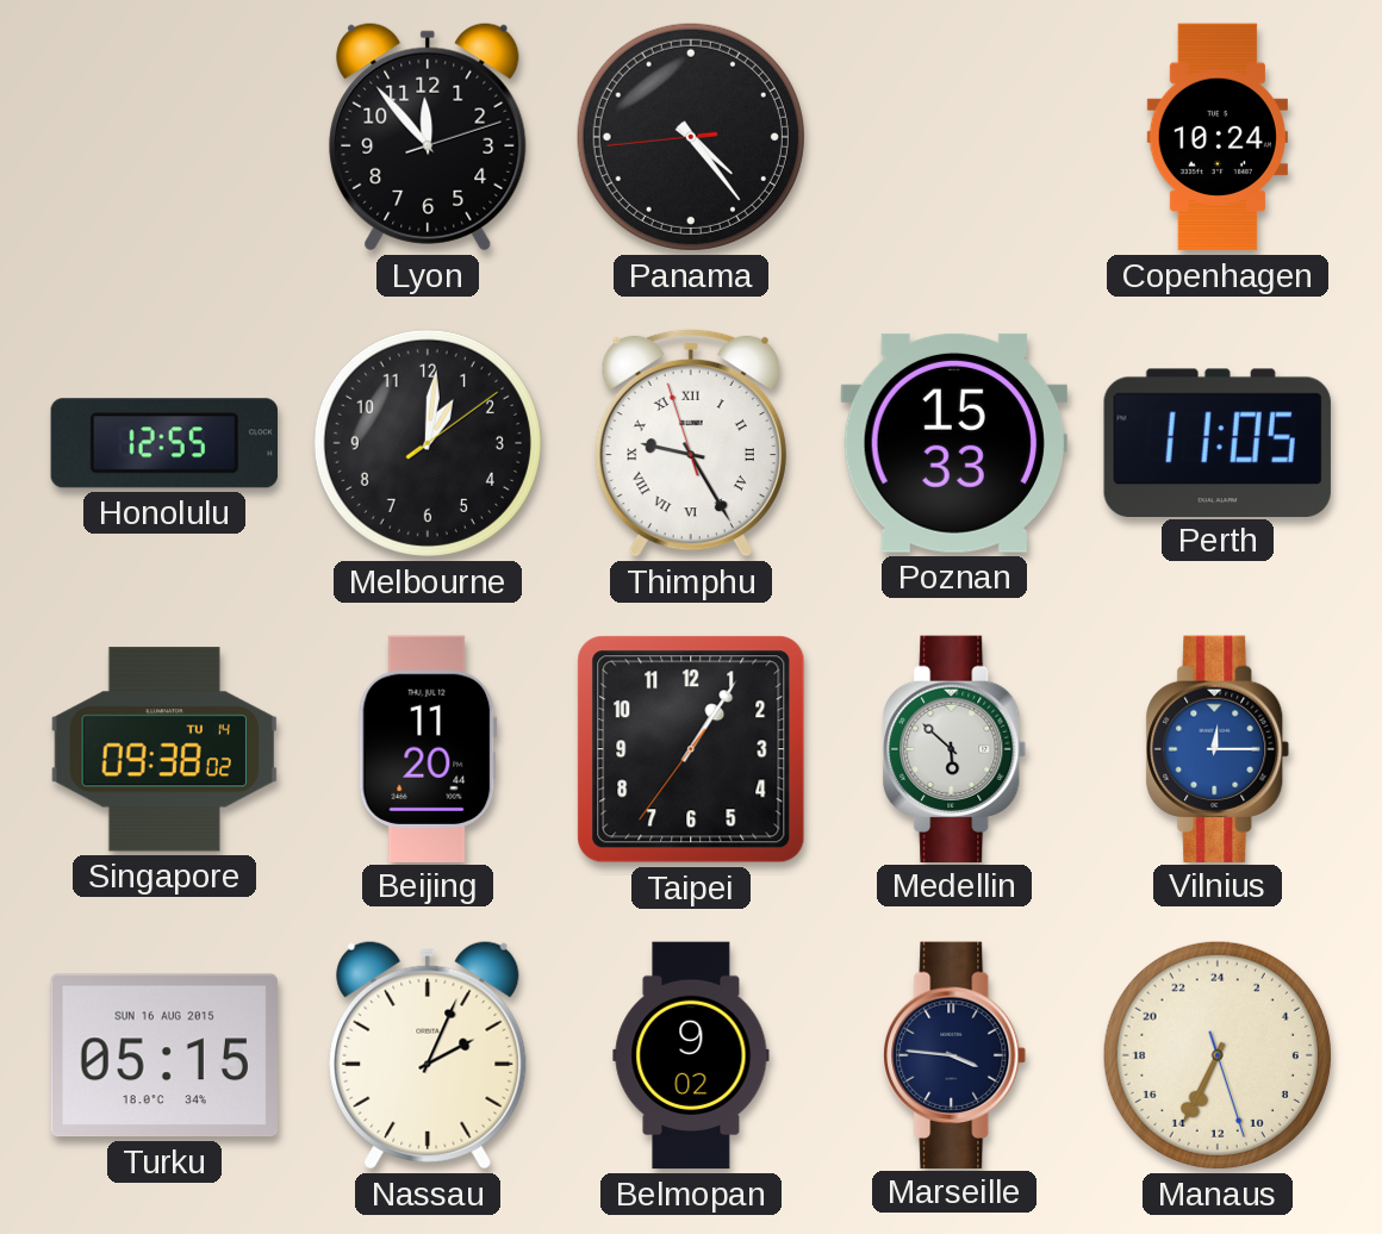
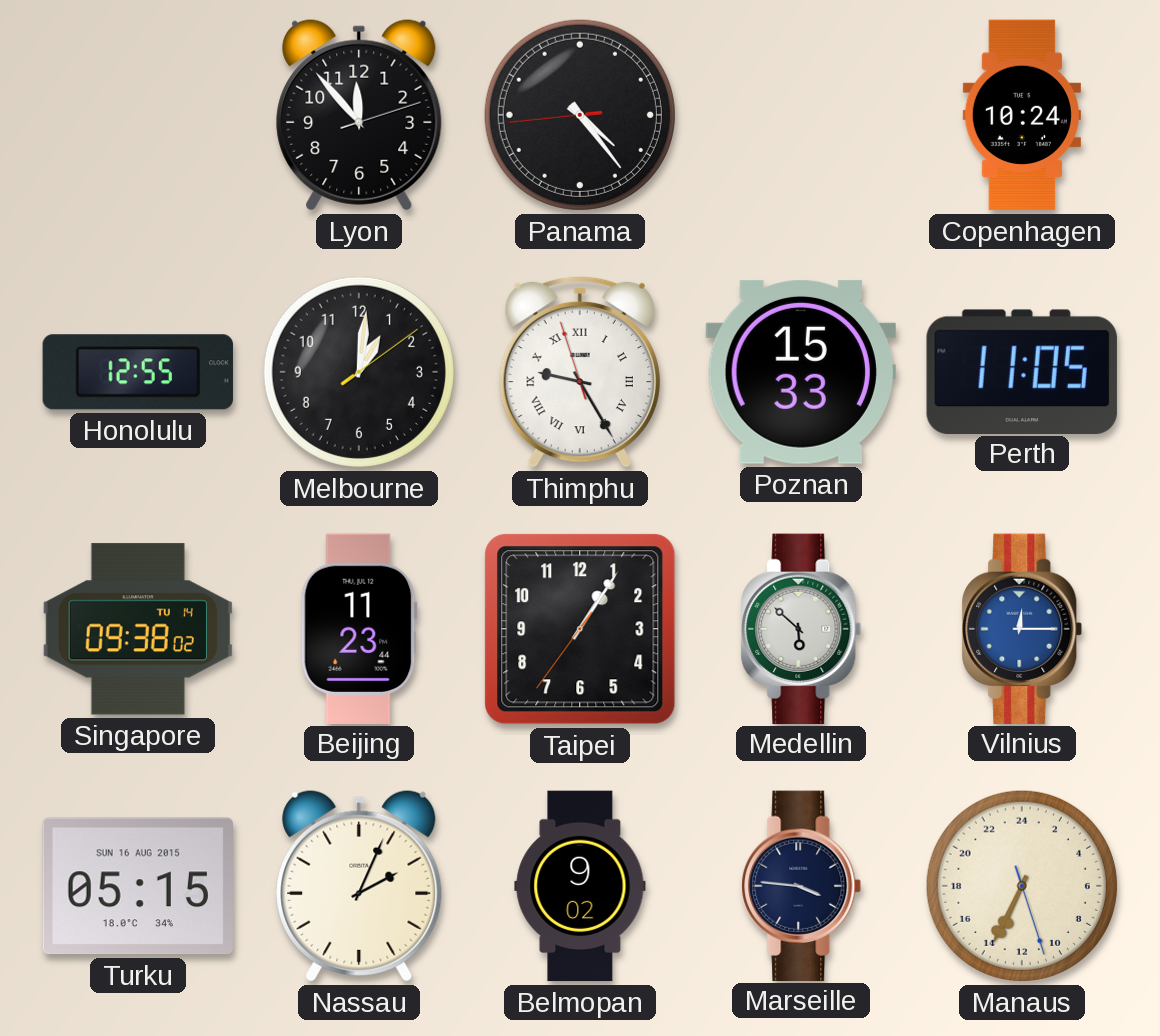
Beijing: 11:20 -> 11:23
